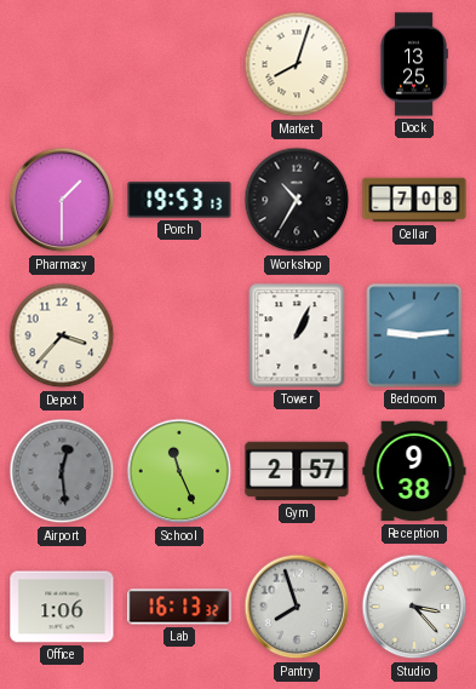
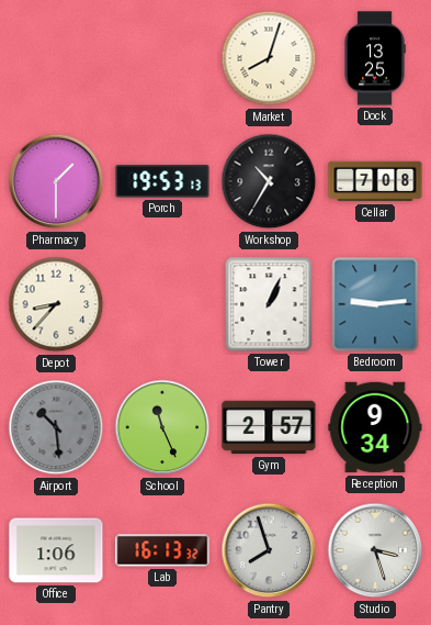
Depot: 3:37 -> 8:37
Airport: 12:29 -> 10:29
Reception: 9:38 -> 9:34
Studio: 3:23 -> 3:27
